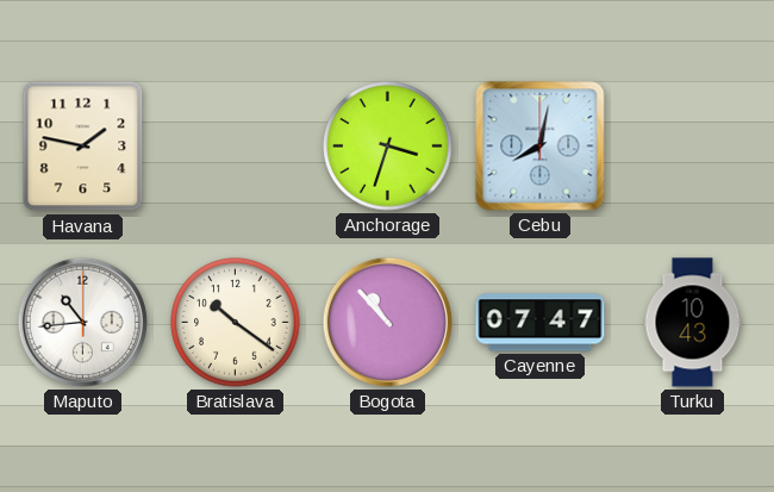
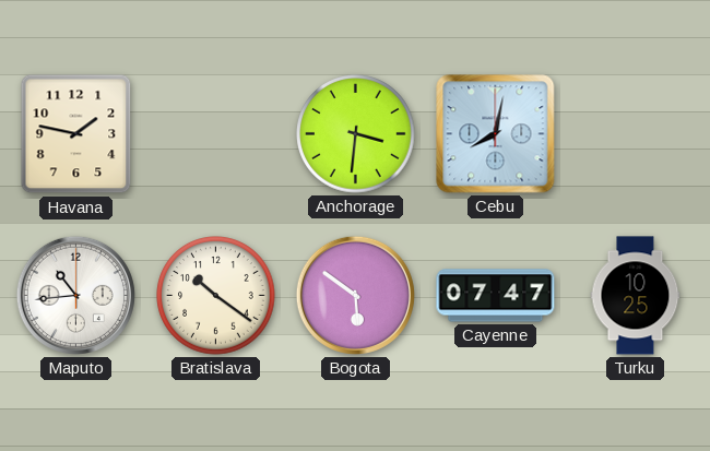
Anchorage: 3:33 -> 3:31
Bogota: 10:53 -> 5:51
Turku: 10:43 -> 10:25
